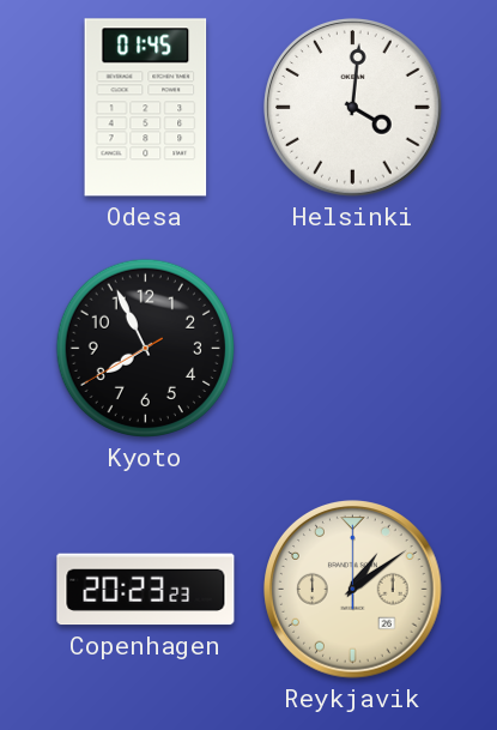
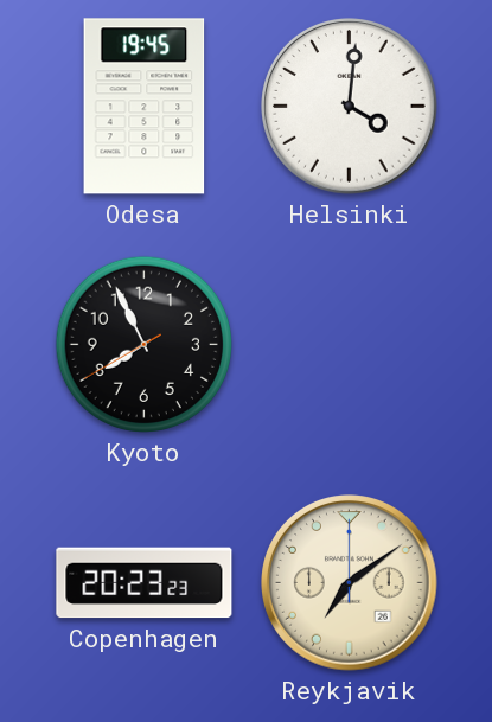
Odesa: 01:45 -> 19:45
Reykjavik: 1:09 -> 7:09
